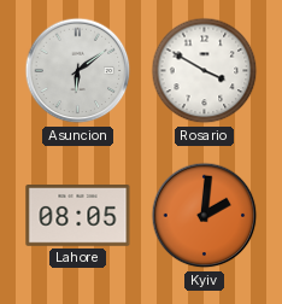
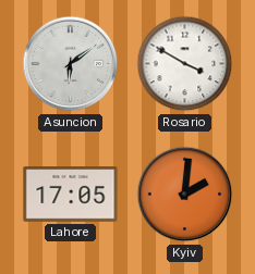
Lahore: 08:05 -> 17:05
